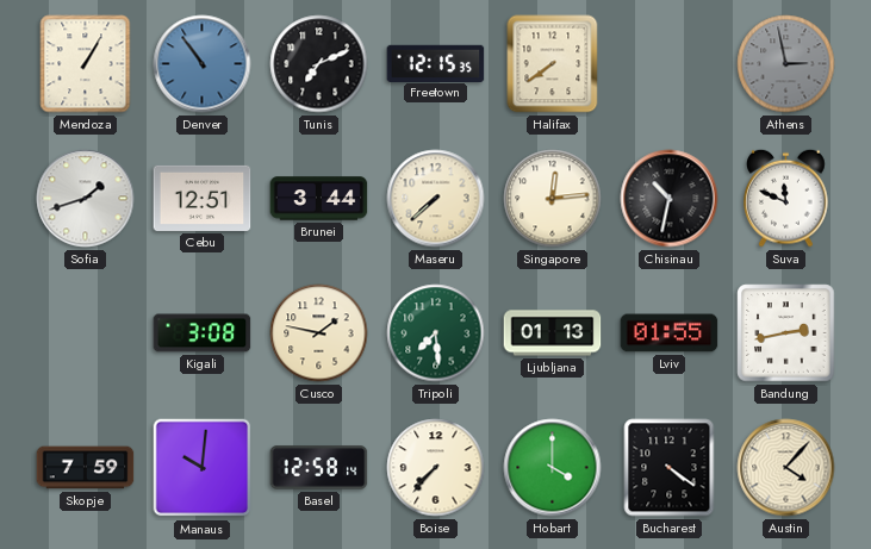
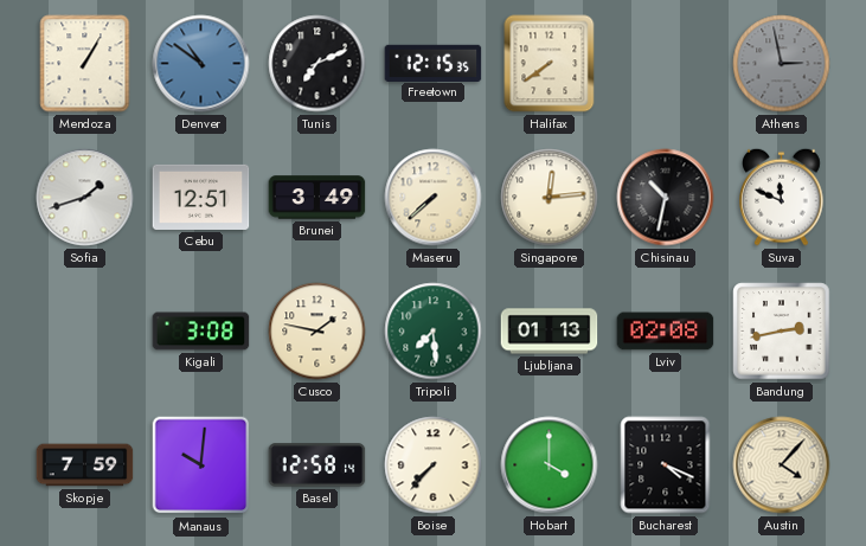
Denver: 10:54 -> 10:51
Brunei: 3:44 -> 3:49
Lviv: 01:55 -> 02:08
Bucharest: 4:21 -> 4:19
